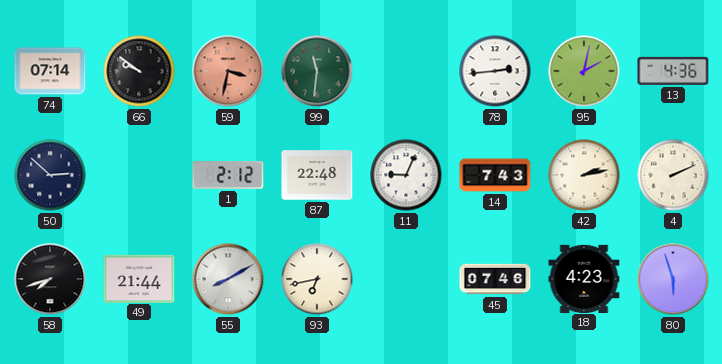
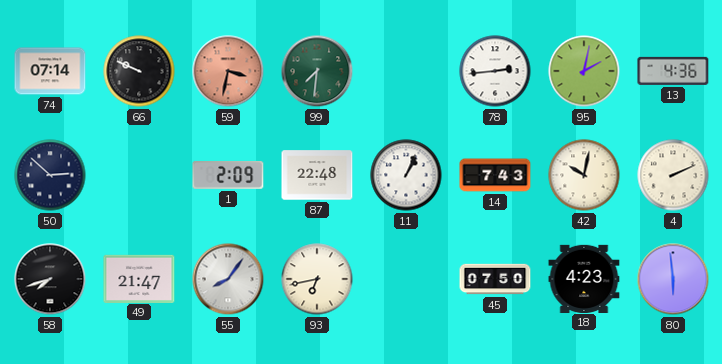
66: 9:51 -> 9:49
99: 11:31 -> 7:31
1: 2:12 -> 2:09
11: 9:04 -> 1:04
42: 2:13 -> 10:02
49: 21:44 -> 21:47
55: 8:10 -> 8:06
45: 07:46 -> 07:50
80: 5:57 -> 5:59
